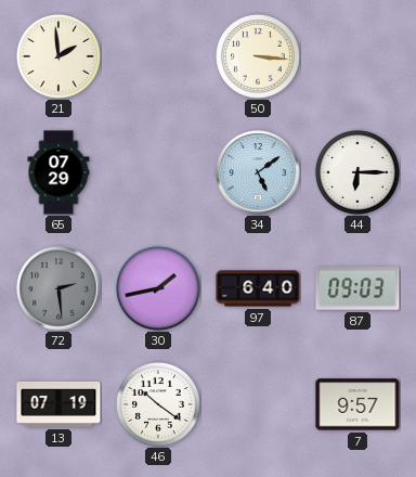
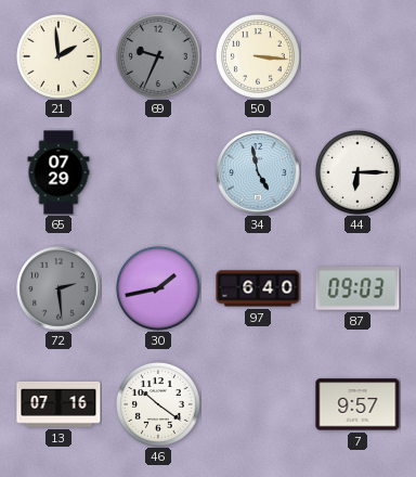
69: none -> 9:34
34: 5:09 -> 4:58
13: 07:19 -> 07:16
